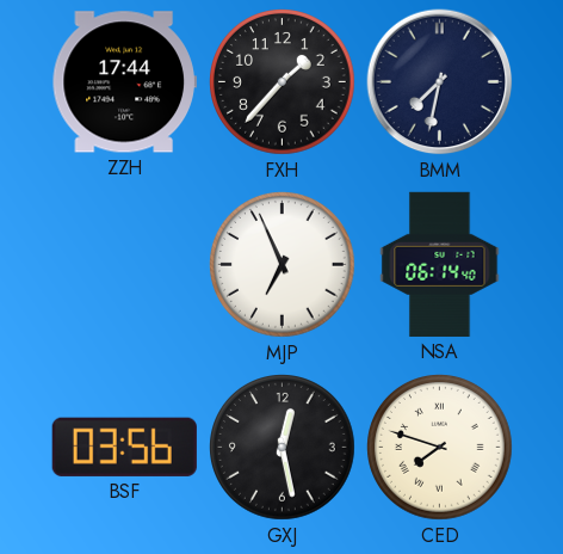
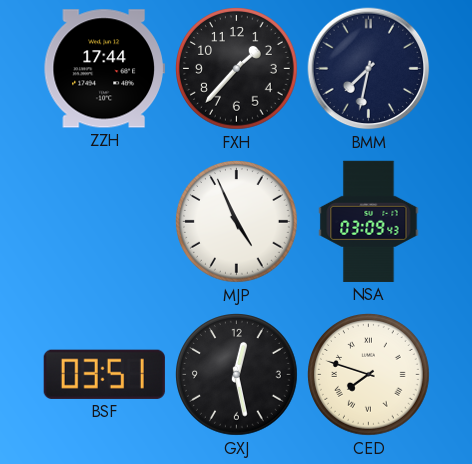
MJP: 6:56 -> 4:56
NSA: 06:14 -> 03:09
BSF: 03:56 -> 03:51
